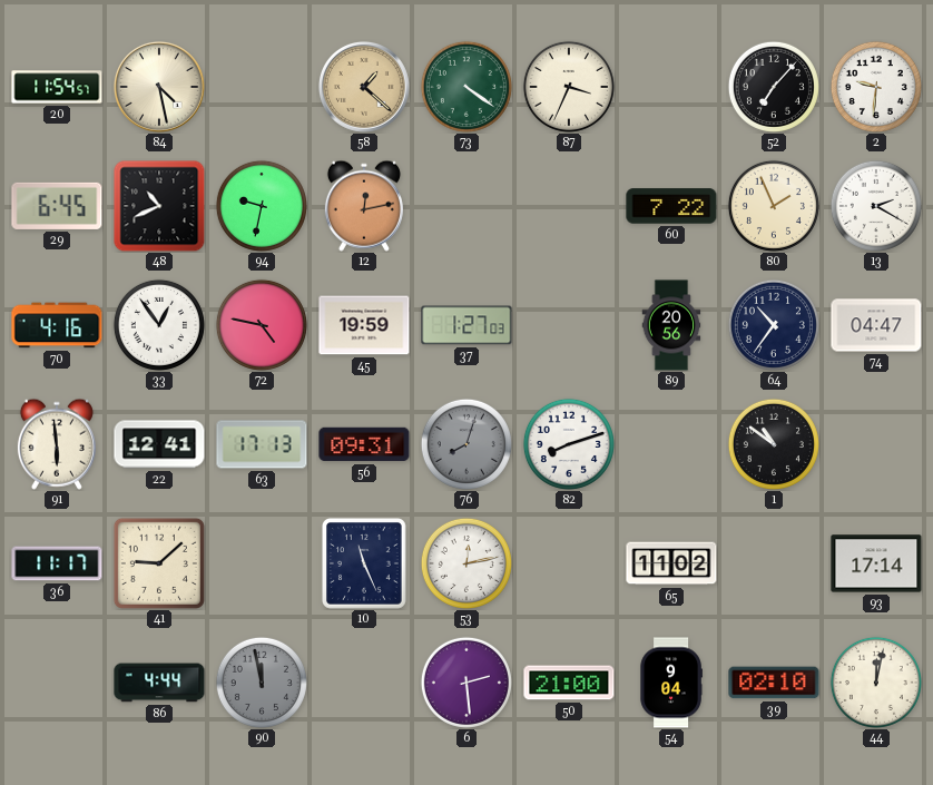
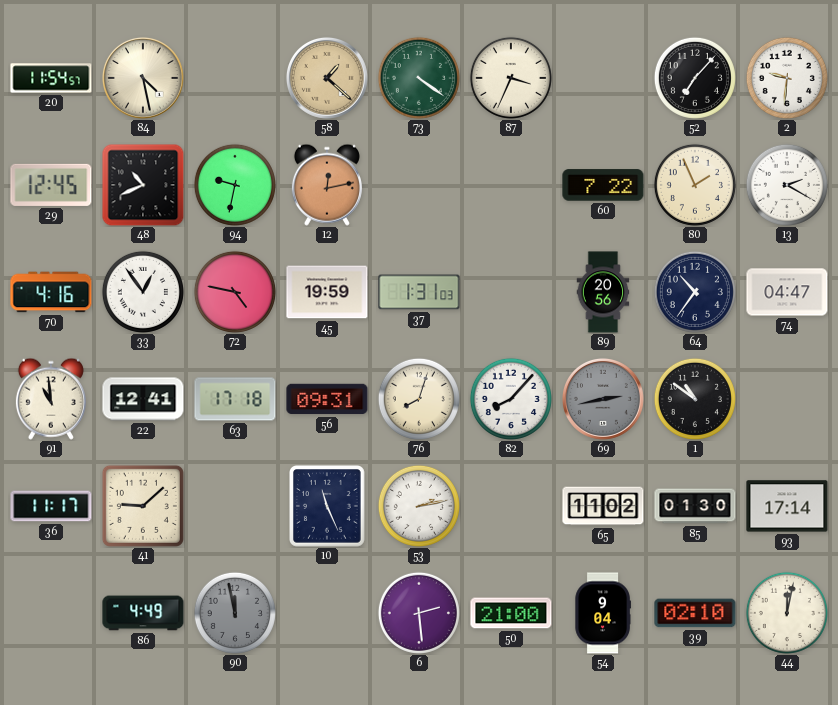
29: 6:45 -> 12:45
37: 1:27 -> 1:31
91: 5:59 -> 10:59
63: 17:13 -> 17:18
76 dial: grey -> cream
82: 8:12 -> 8:07
69: none -> 2:43
53: 12:13 -> 2:13
85: none -> 01:30
86: 4:44 -> 4:49
